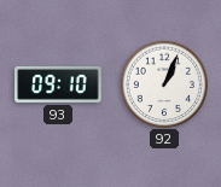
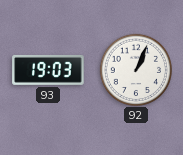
93: 09:10 -> 19:03
